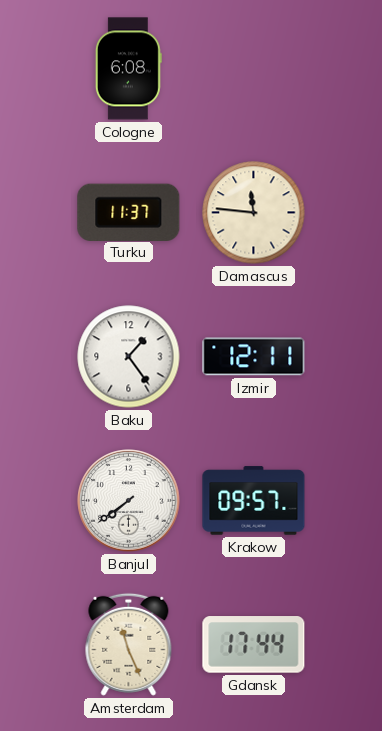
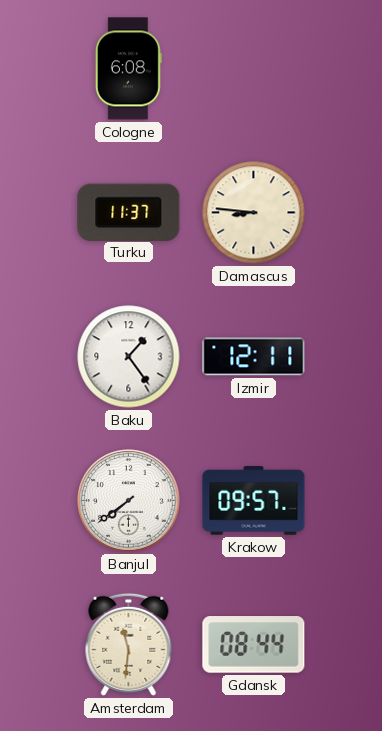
Damascus: 11:46 -> 8:46
Amsterdam: 11:26 -> 11:31
Gdansk: 17:44 -> 08:44
